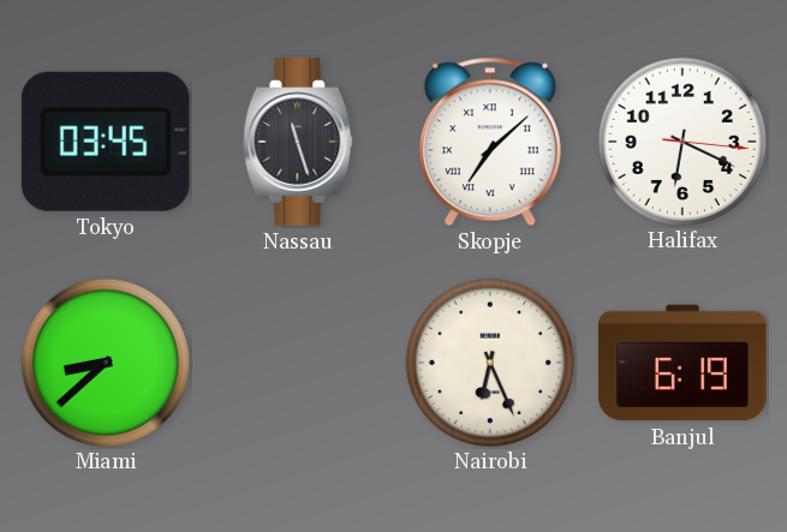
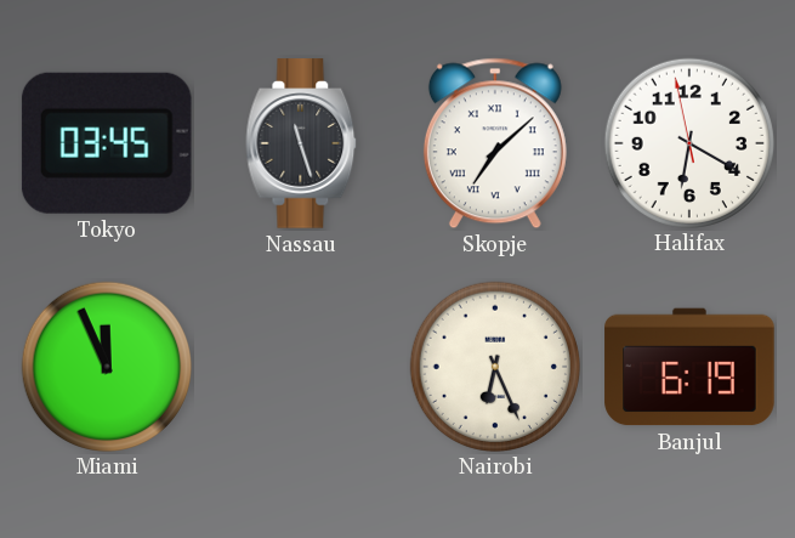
Halifax: 6:19:16 -> 6:19:58
Miami: 8:38 -> 11:56
